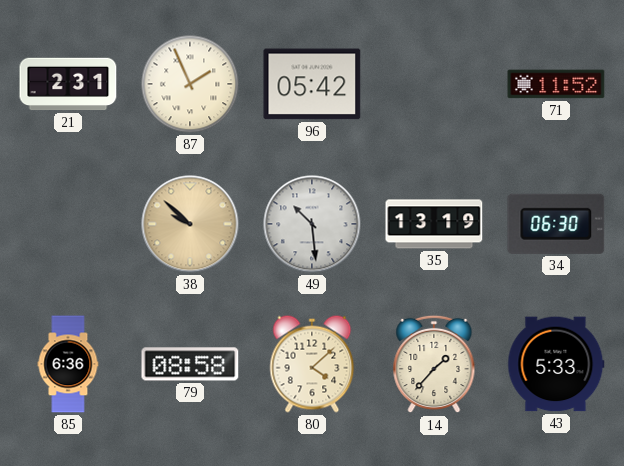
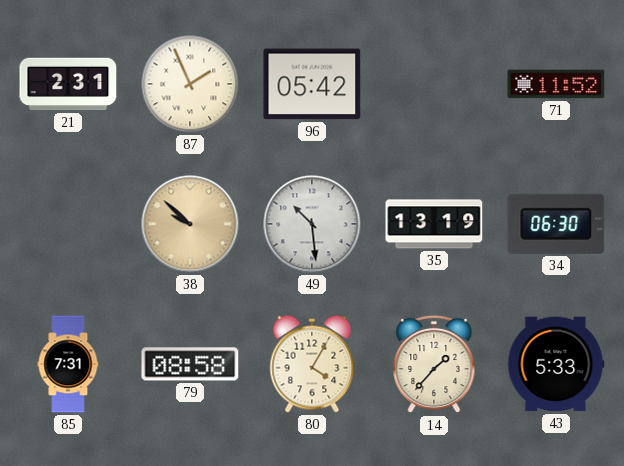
85: 6:36 -> 7:31
80: 4:08 -> 4:05
